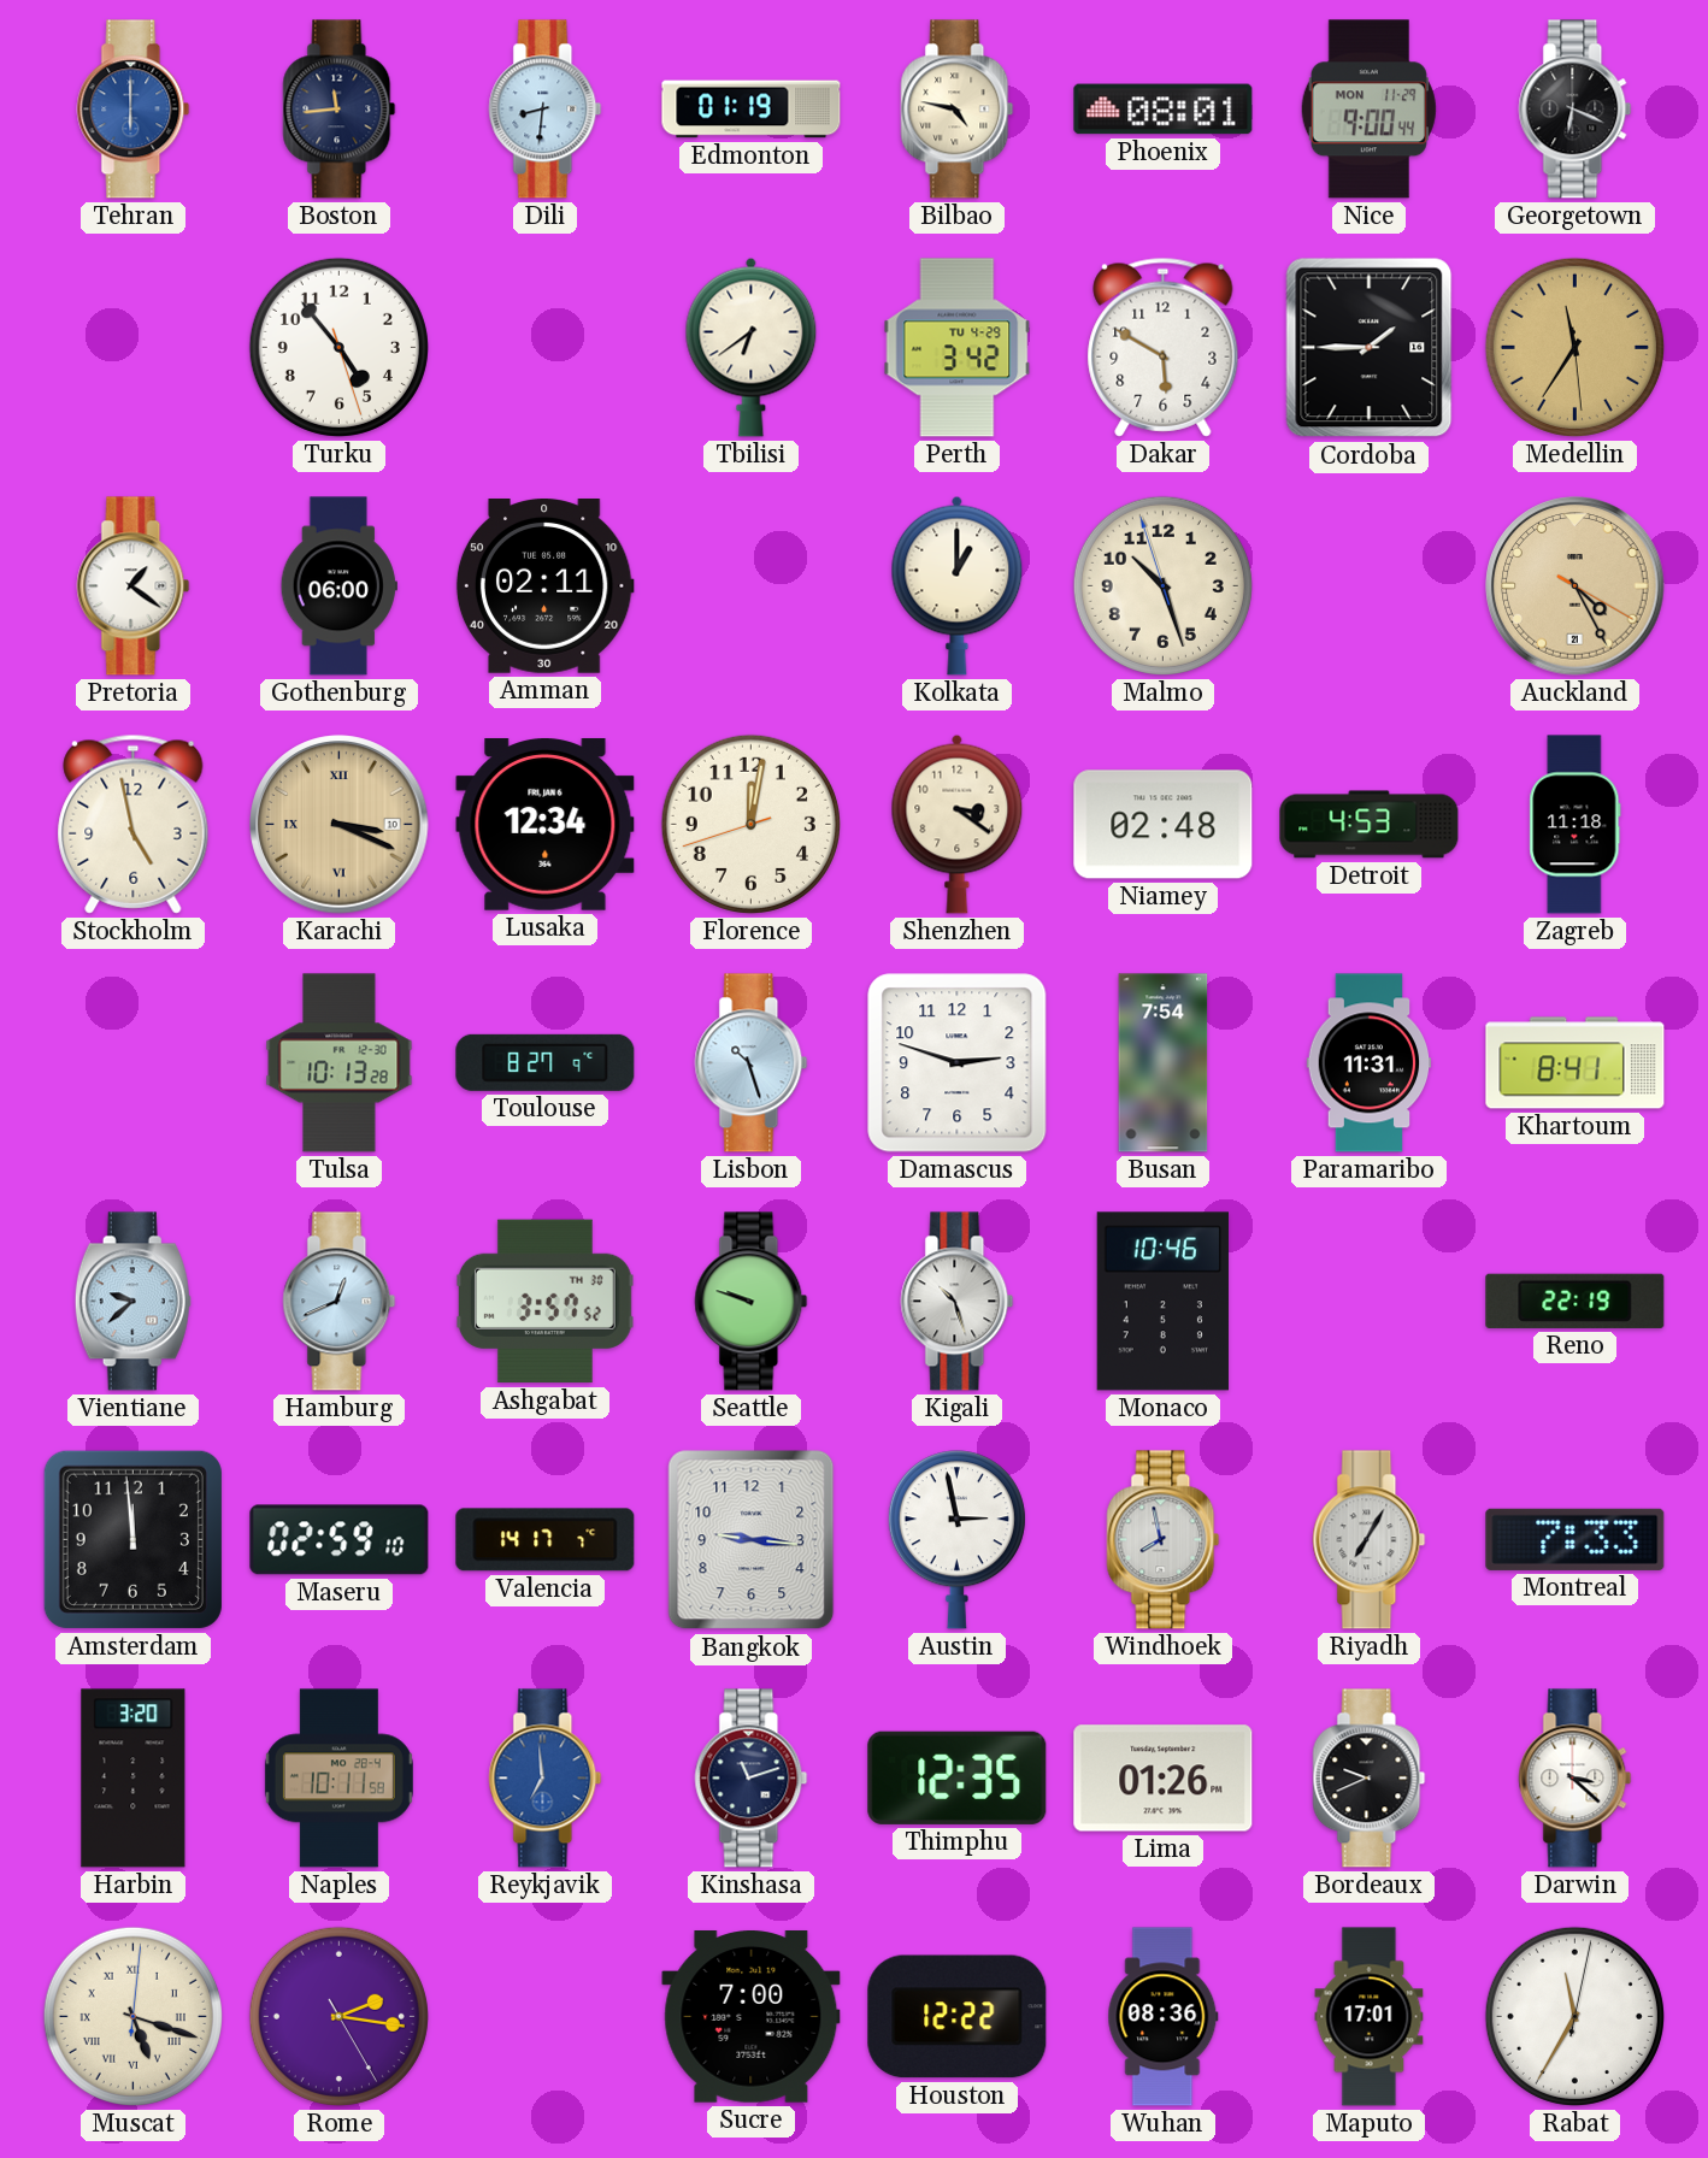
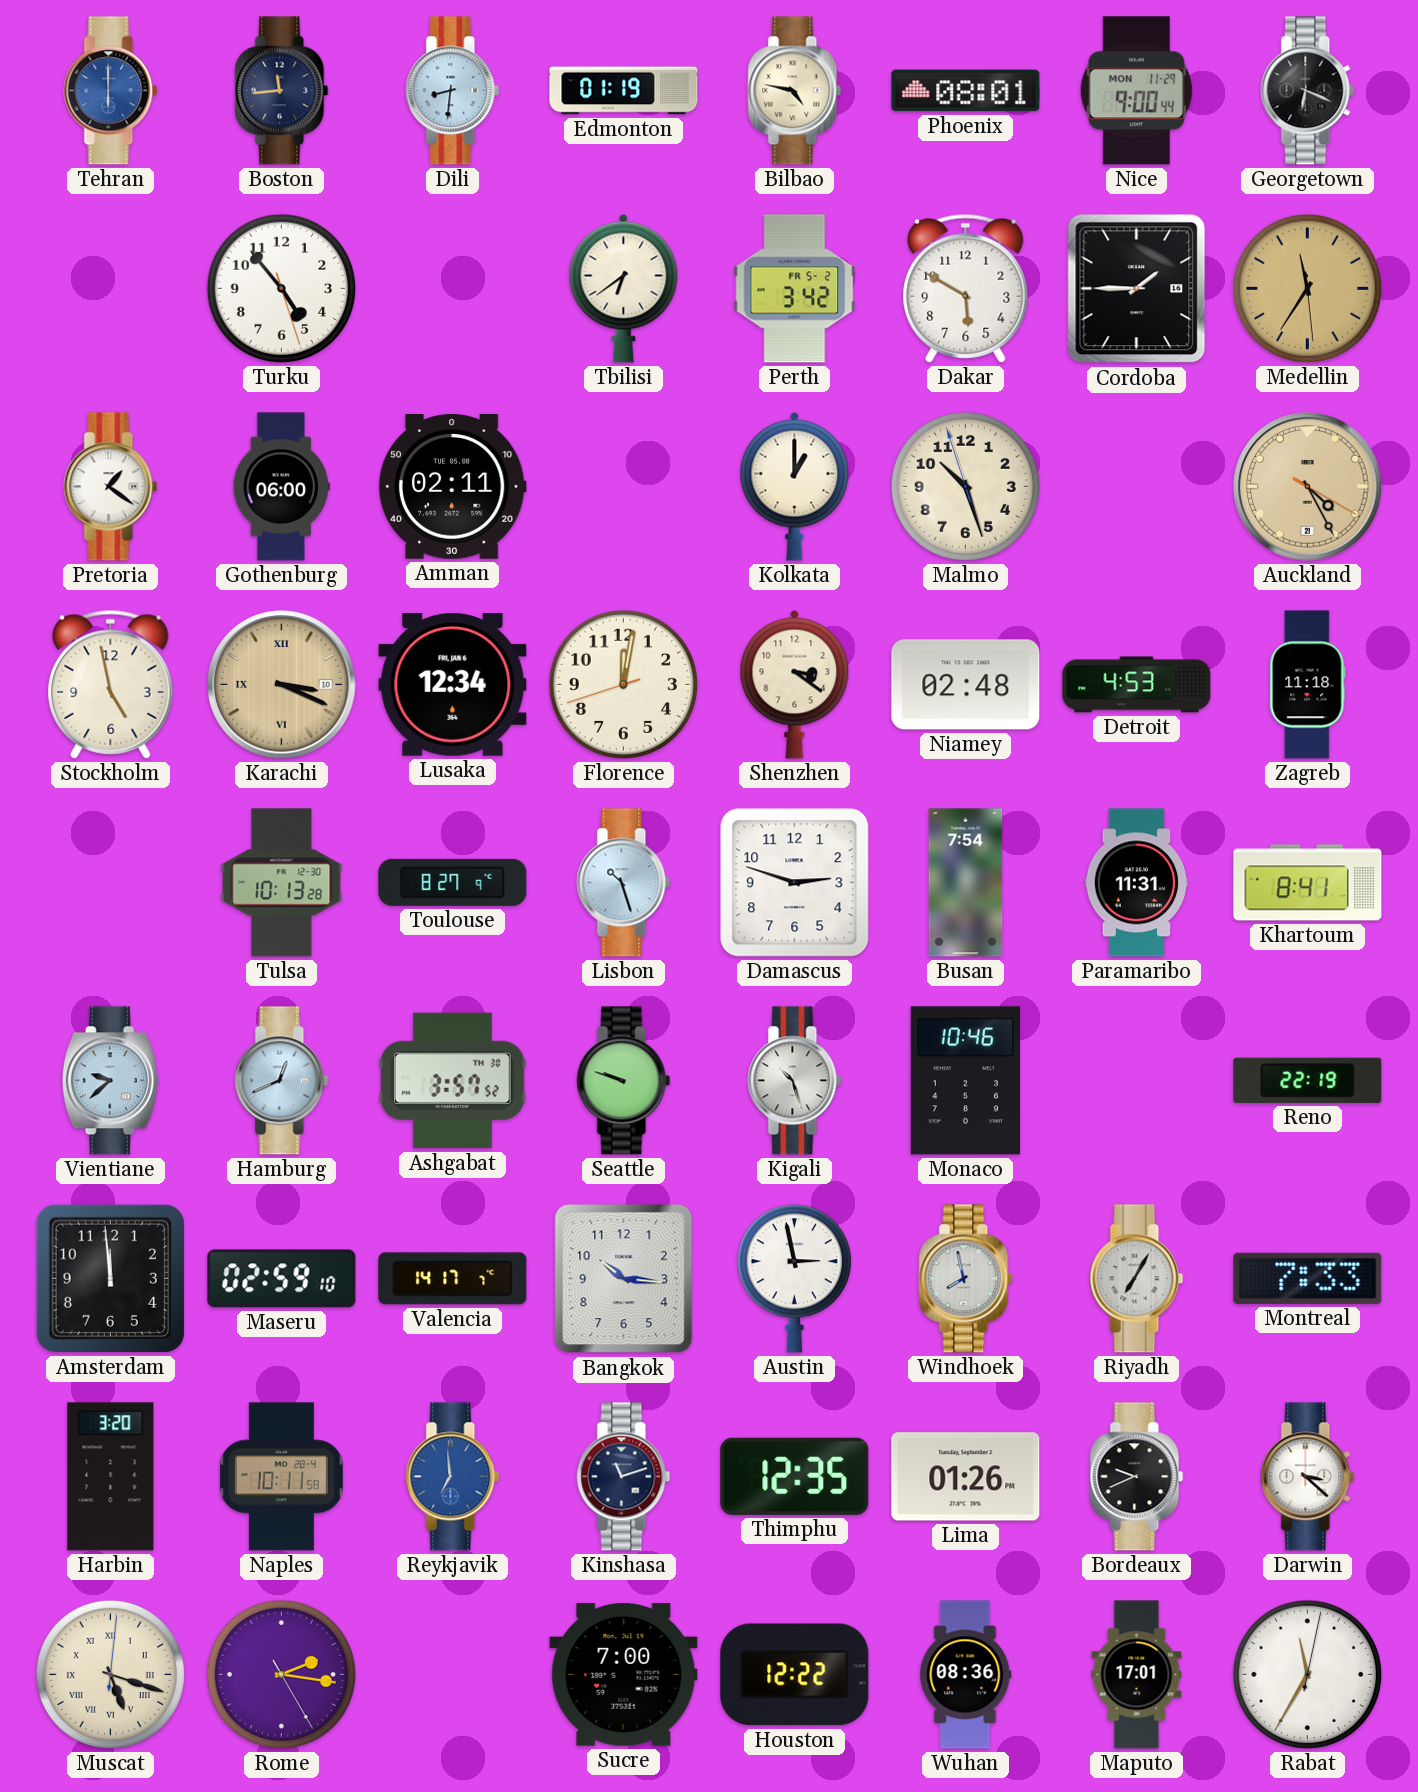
Perth date: TU 4-29 -> FR 5-2
Bangkok: 9:16 -> 10:16
